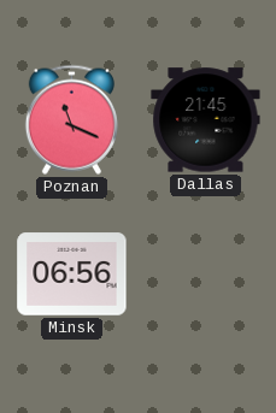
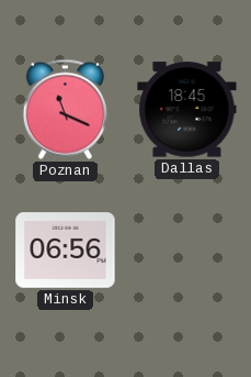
Dallas: 21:45 -> 18:45
